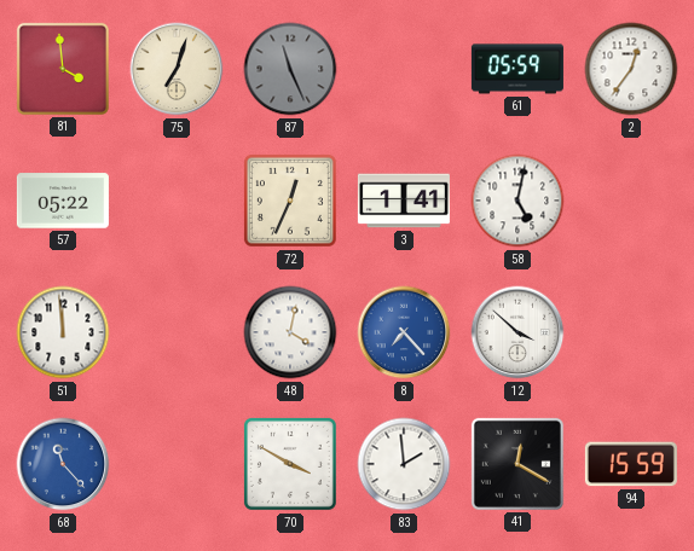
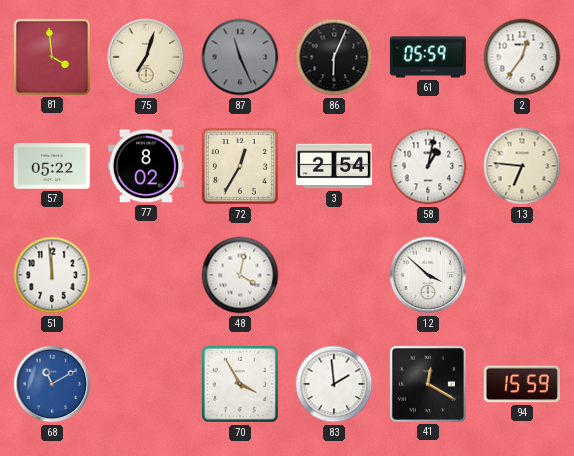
86: none -> 6:04
77: none -> 8:02
72: 12:34 -> 12:35
3: 1:41 -> 2:54
58: 5:02 -> 1:02
13: none -> 6:46
8: 7:23 -> none
68: 11:23 -> 11:10
70: 3:50 -> 3:55
